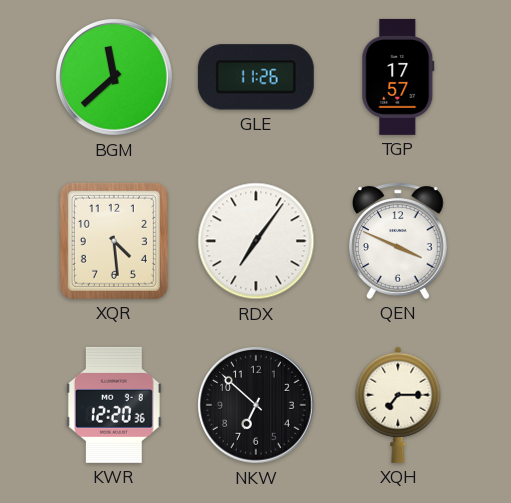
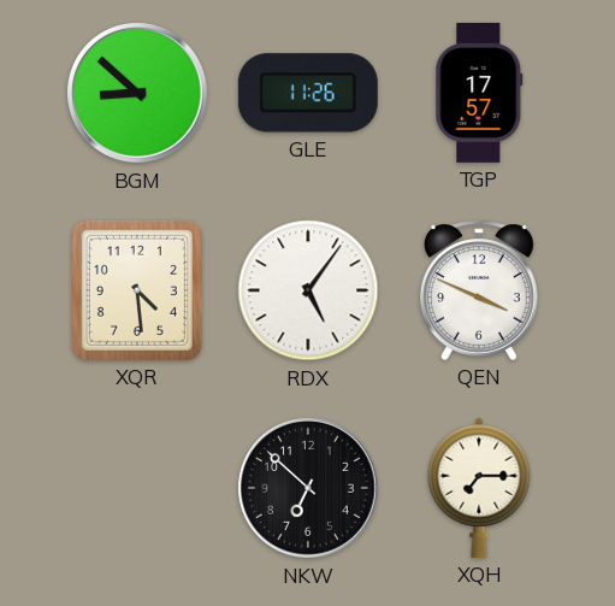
BGM: 11:38 -> 8:52
RDX: 7:06 -> 5:06
KWR: 12:20 -> none
